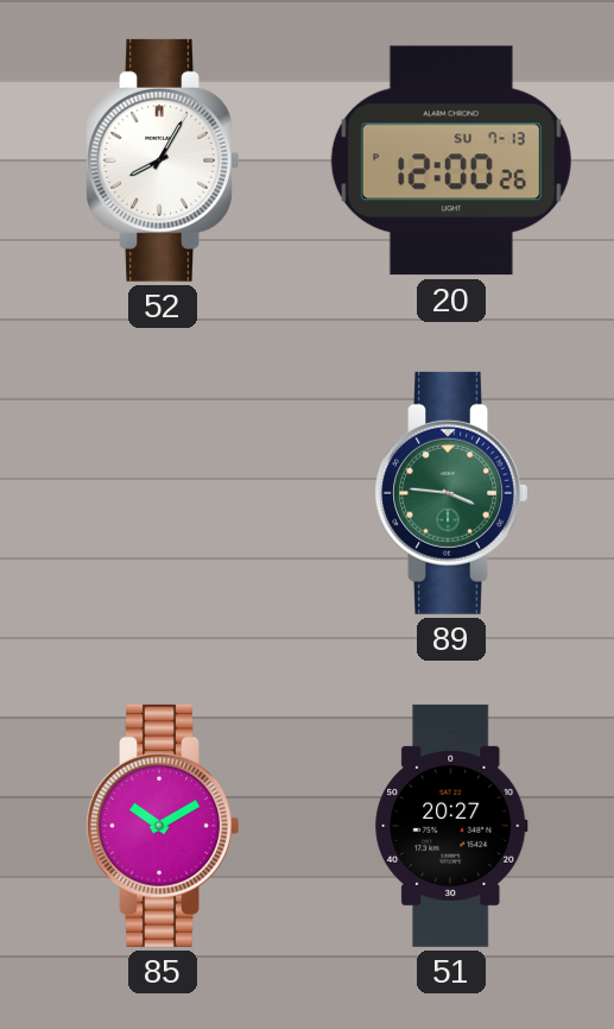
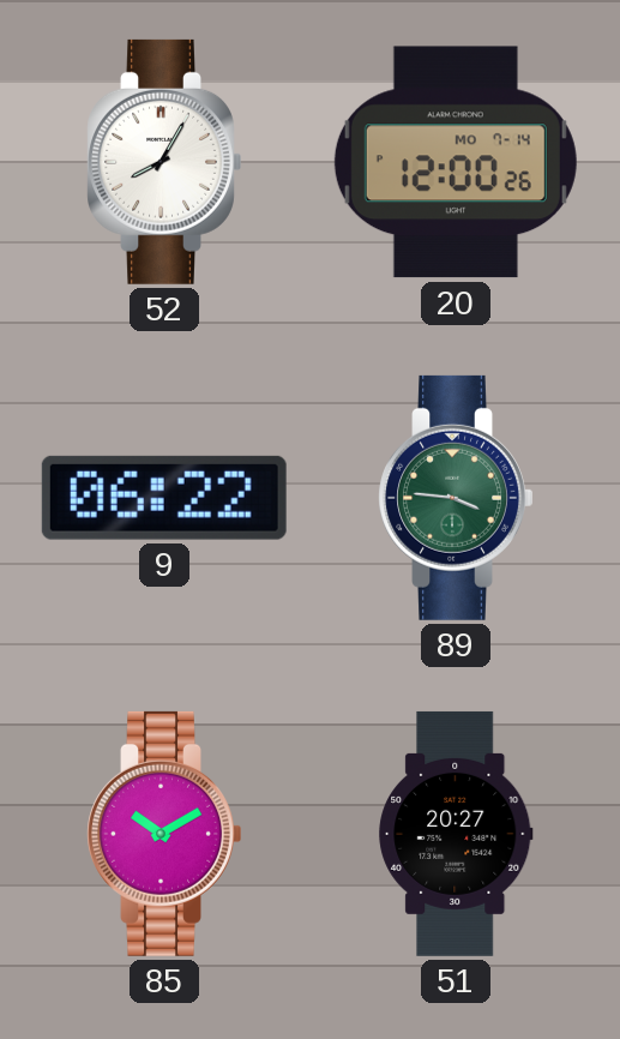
20 date: SU 7-13 -> MO 7-14
9: none -> 06:22
